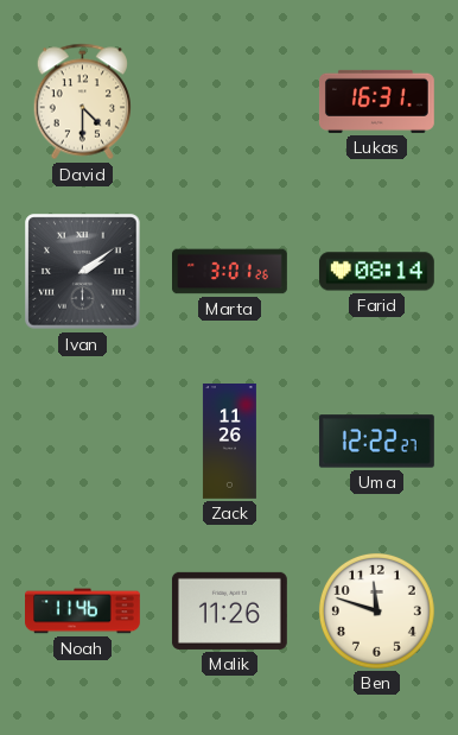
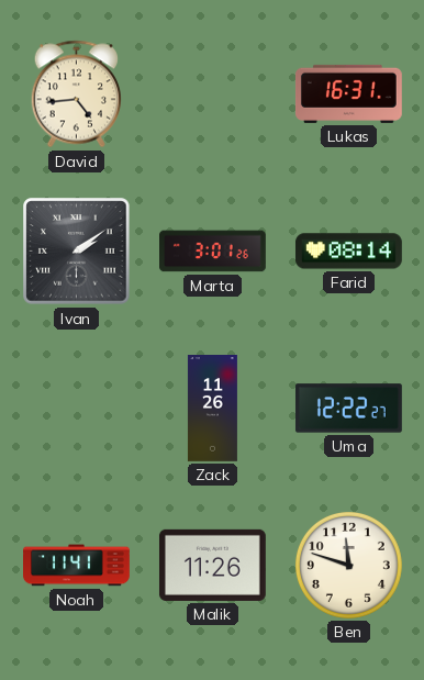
David: 4:30 -> 4:44
Noah: 11:46 -> 11:41
